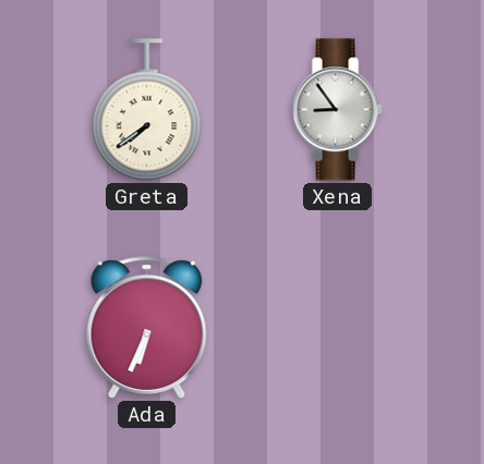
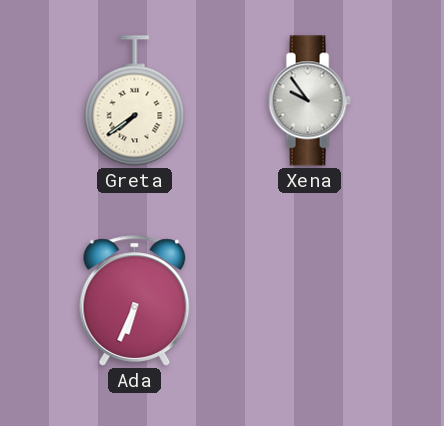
Xena: 8:54 -> 9:54
